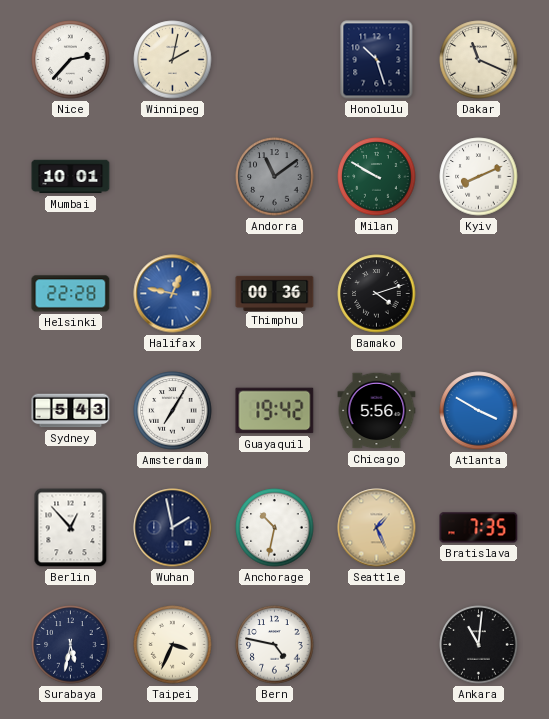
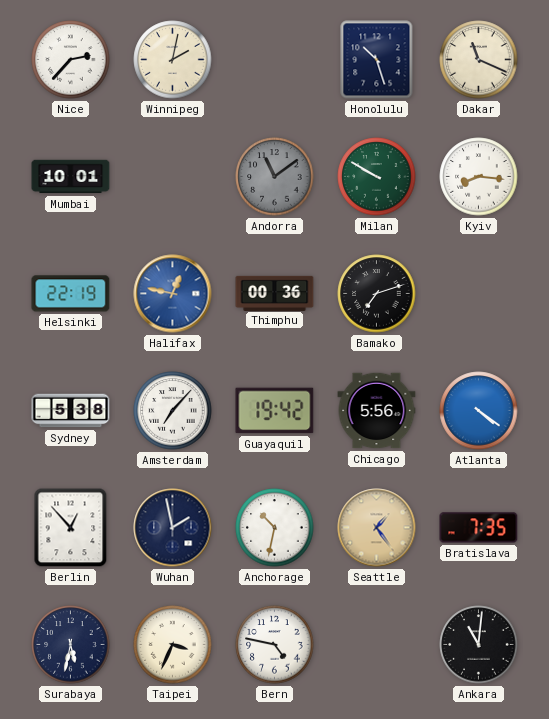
Kyiv: 8:11 -> 8:16
Helsinki: 22:28 -> 22:19
Bamako: 4:12 -> 7:12
Sydney: 5:43 -> 5:38
Amsterdam: 7:05 -> 7:07
Atlanta: 3:50 -> 4:21
Seattle: 1:26 -> 1:24
